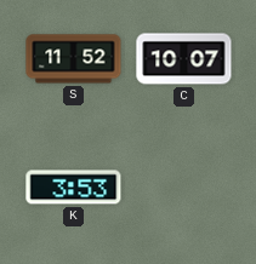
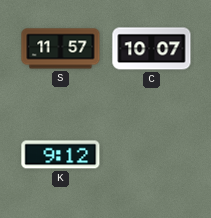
S: 11:52 -> 11:57
K: 3:53 -> 9:12
